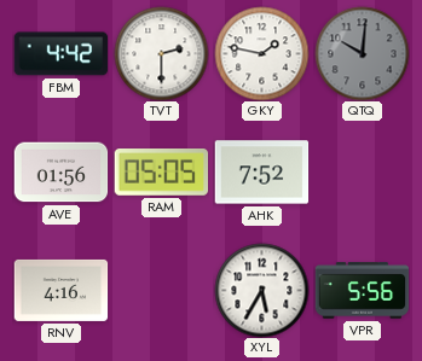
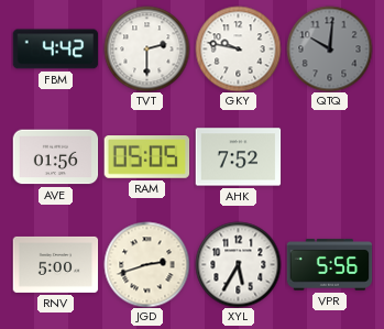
GKY: 1:47 -> 9:47
RNV: 4:16 -> 5:00
JGD: none -> 2:42
